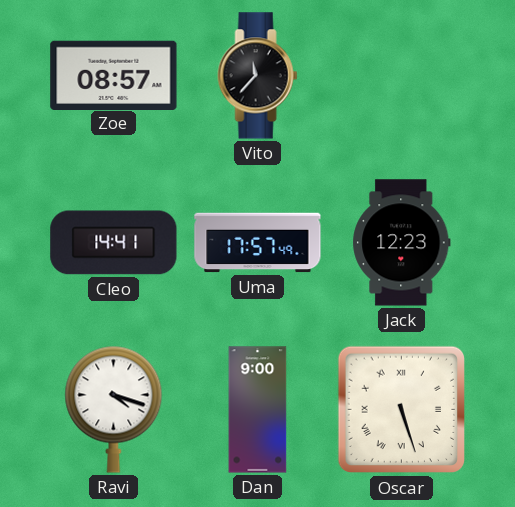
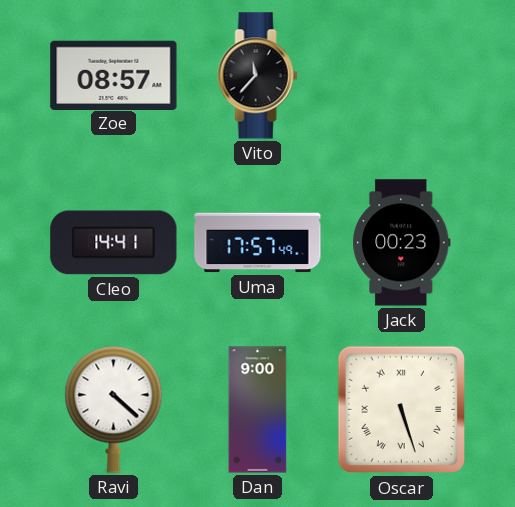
Jack: 12:23 -> 00:23
Ravi: 4:18 -> 4:22
